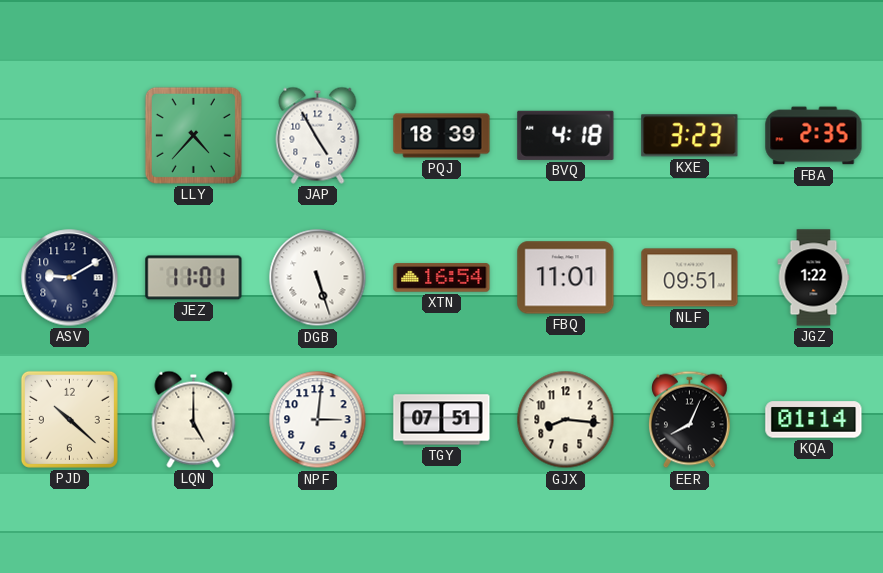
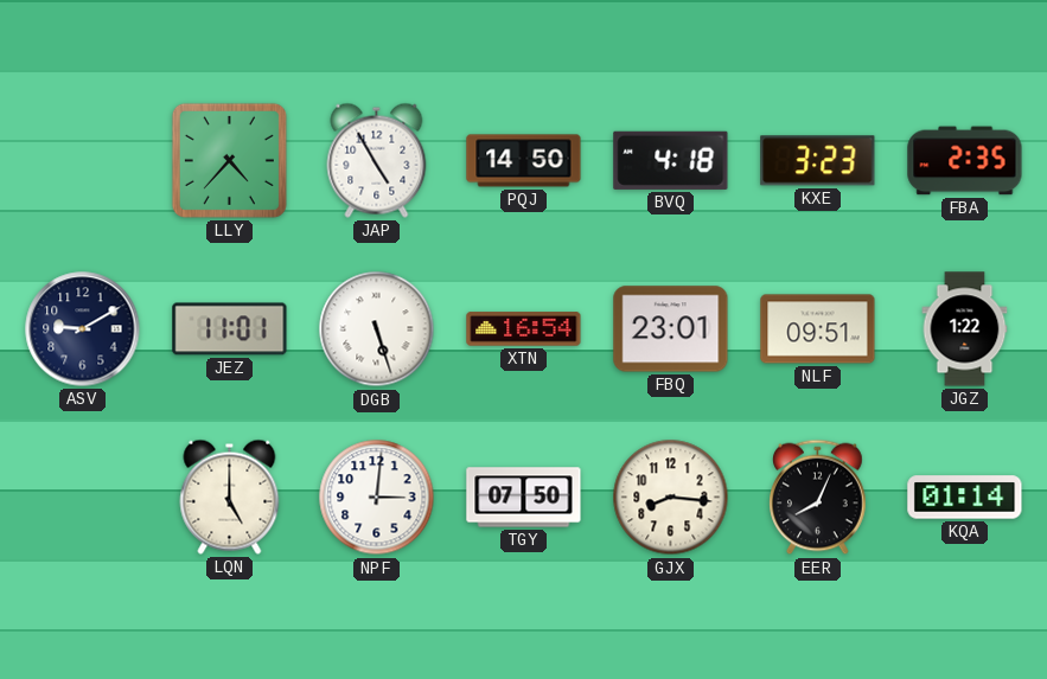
PQJ: 18:39 -> 14:50
FBQ: 11:01 -> 23:01
PJD: 10:22 -> none
TGY: 07:51 -> 07:50
